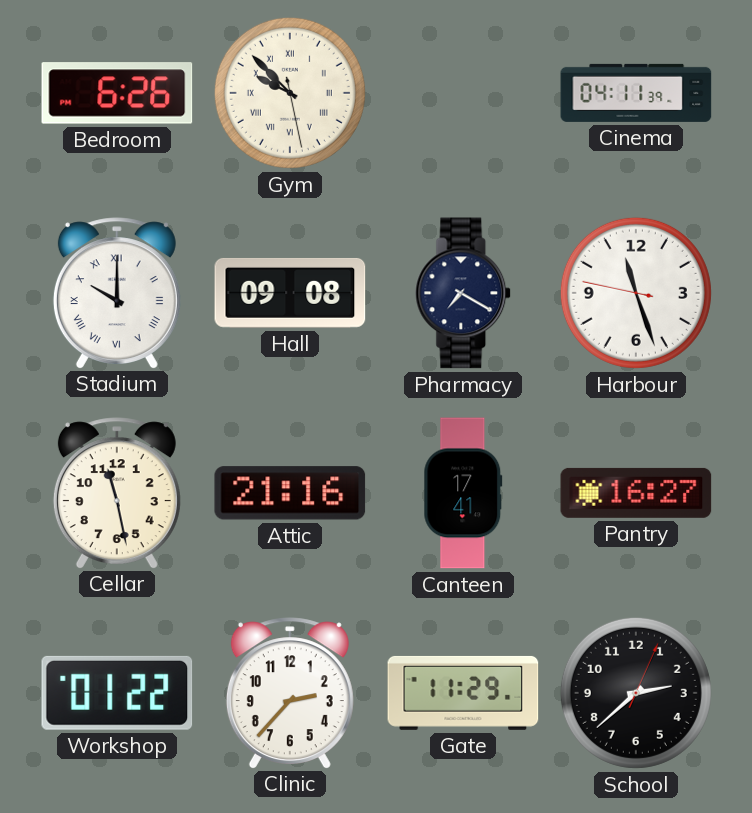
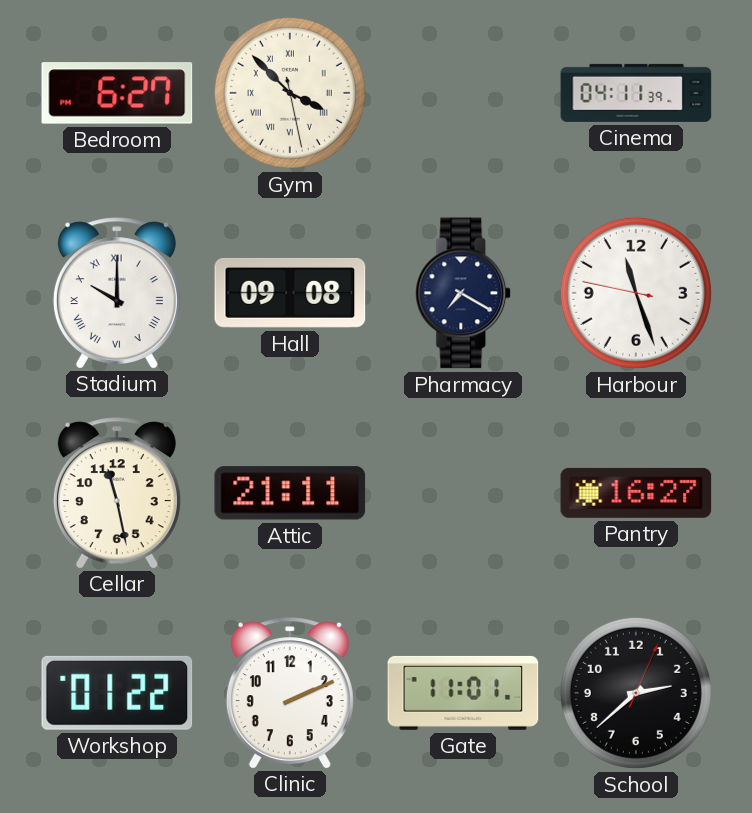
Bedroom: 6:26 -> 6:27
Gym: 9:52 -> 3:52
Attic: 21:16 -> 21:11
Canteen: 17:41 -> none
Clinic: 2:37 -> 2:11
Gate: 11:29 -> 11:01
